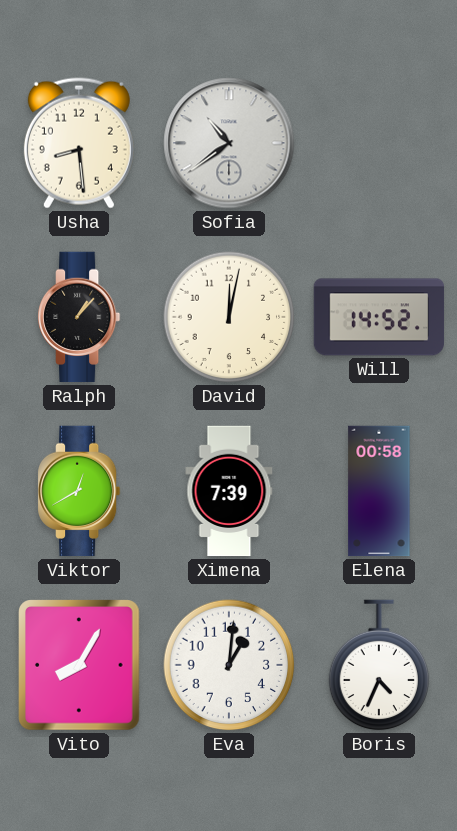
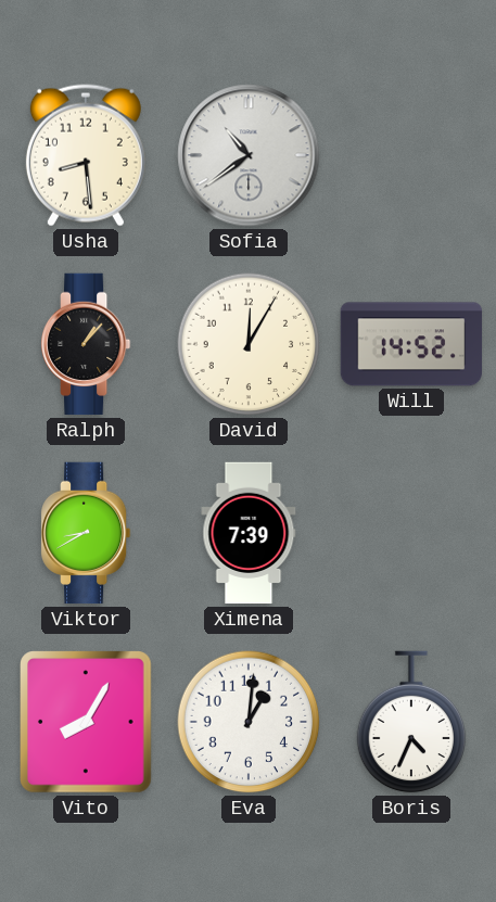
David: 12:02 -> 12:05
Viktor: 12:40 -> 8:40
Elena: 00:58 -> none
